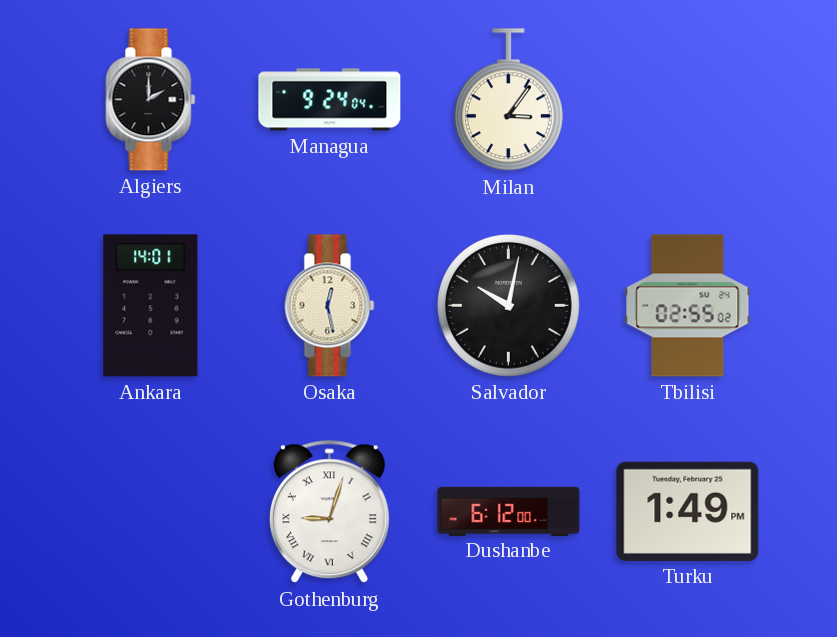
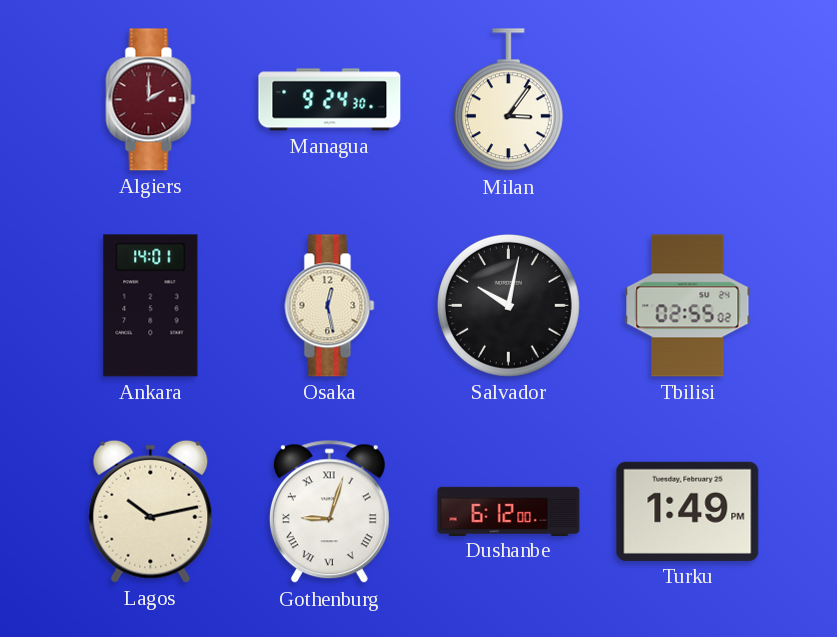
Algiers dial: black -> burgundy
Managua: 9:24:04 -> 9:24:30
Lagos: none -> 10:13
